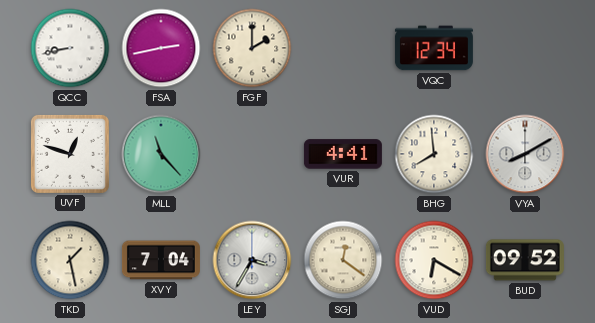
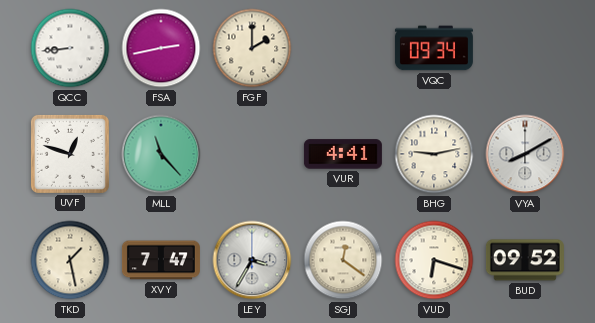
QCC: 8:43 -> 8:44
VQC: 12:34 -> 09:34
BHG: 7:59 -> 9:13
XVY: 7:04 -> 7:47
VUD: 6:20 -> 6:18
